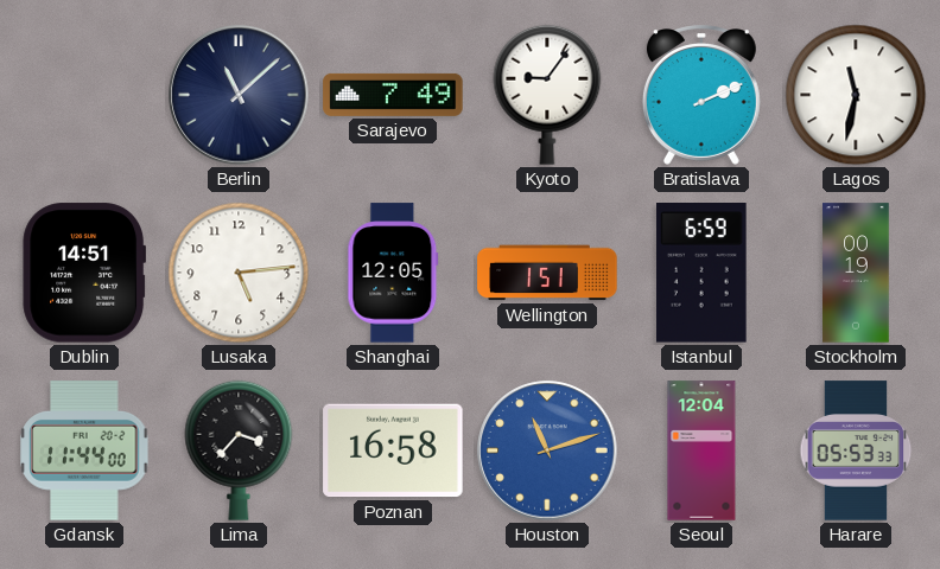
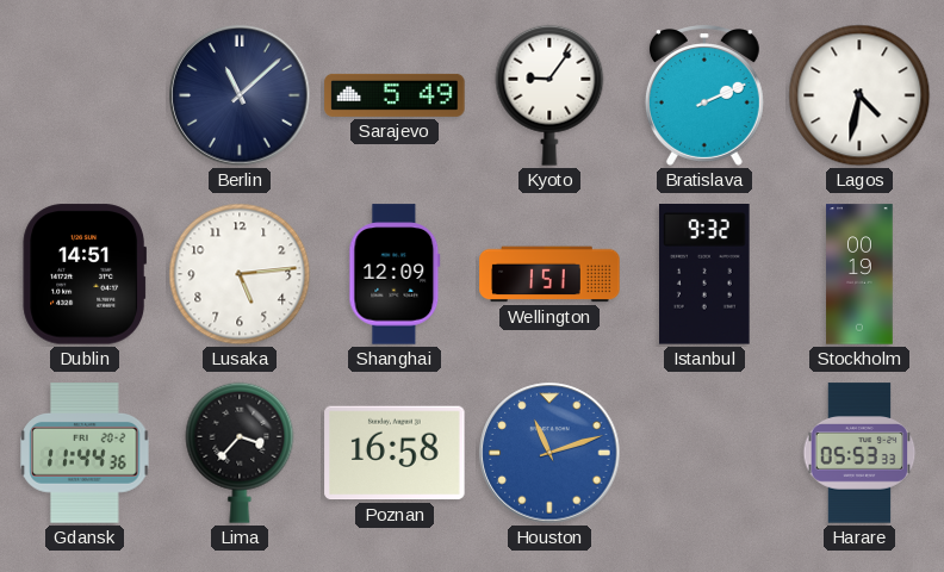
Sarajevo: 7:49 -> 5:49
Lagos: 11:32 -> 4:32
Shanghai: 12:05 -> 12:09
Istanbul: 6:59 -> 9:32
Gdansk: 11:44:00 -> 11:44:36
Seoul: 12:04 -> none
